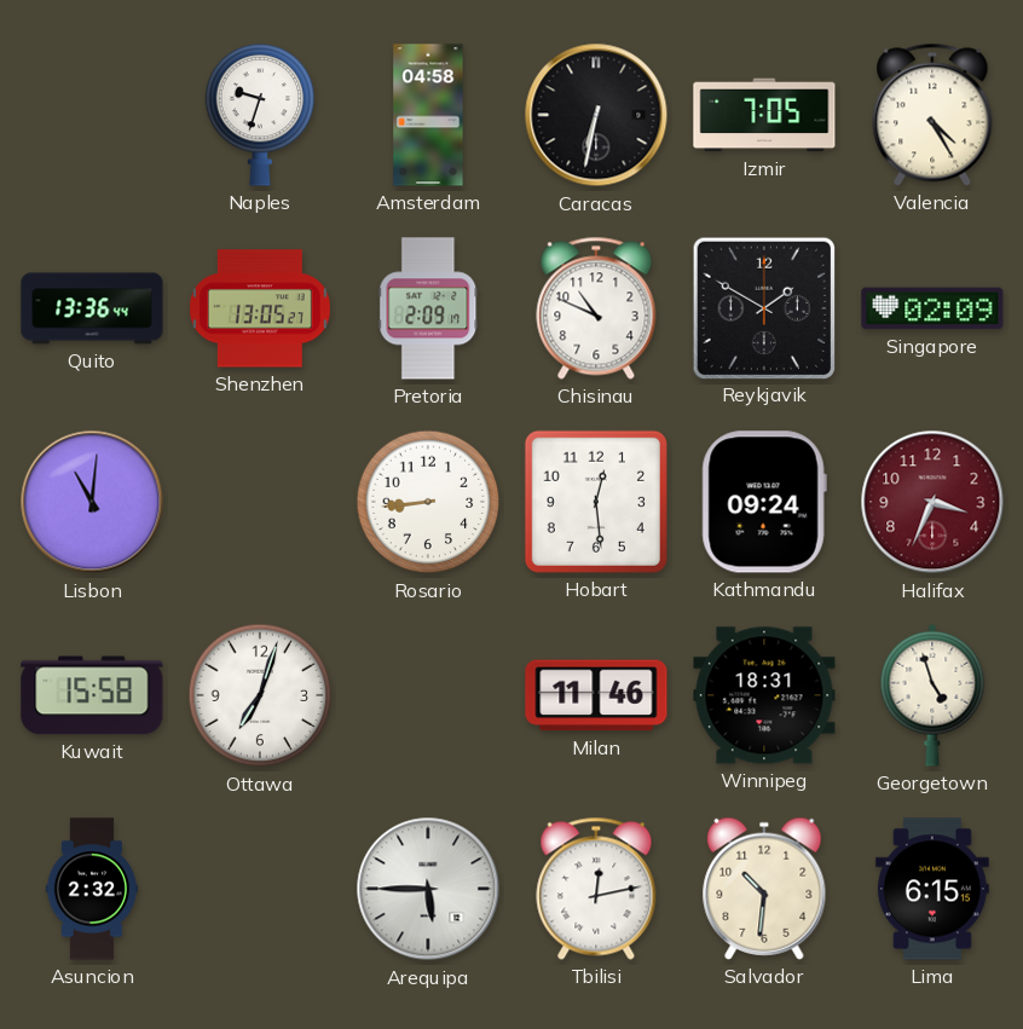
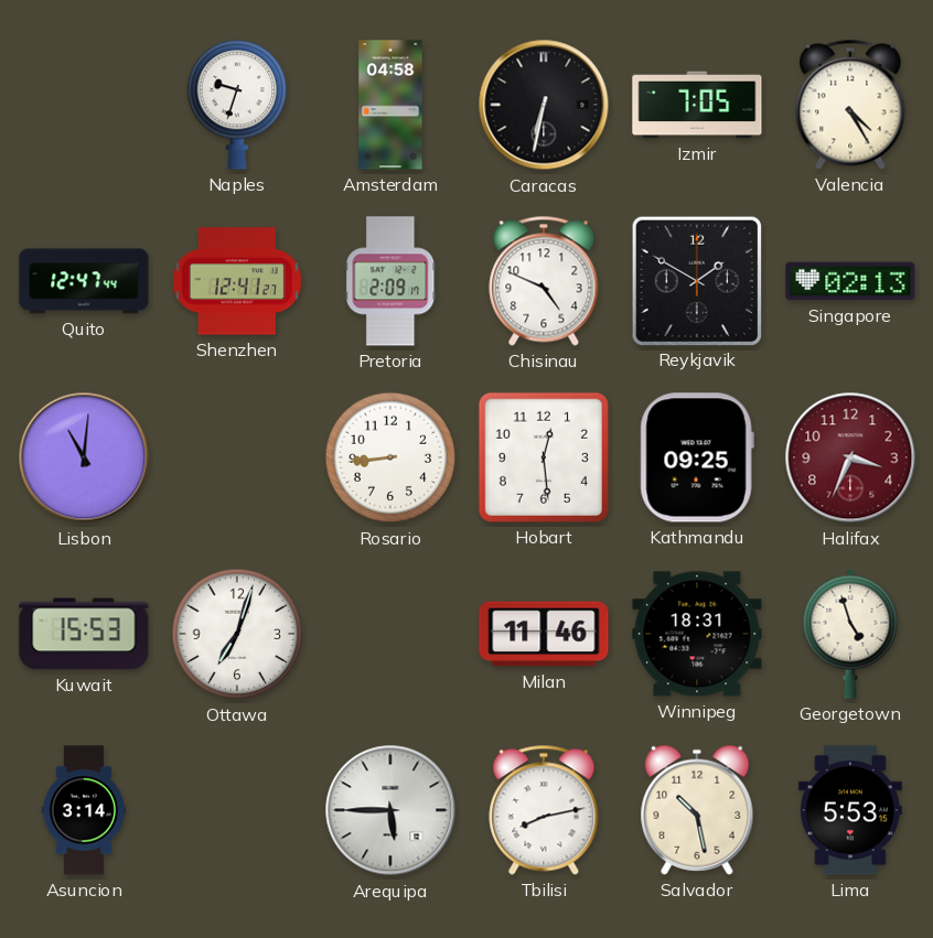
Quito: 13:36 -> 12:47
Shenzhen: 13:05 -> 12:41
Chisinau: 10:49 -> 4:49
Singapore: 02:09 -> 02:13
Kathmandu: 09:24 -> 09:25
Kuwait: 15:58 -> 15:53
Asuncion: 2:32 -> 3:14
Tbilisi: 12:13 -> 8:13
Salvador: 10:31 -> 10:28
Lima: 6:15 -> 5:53
